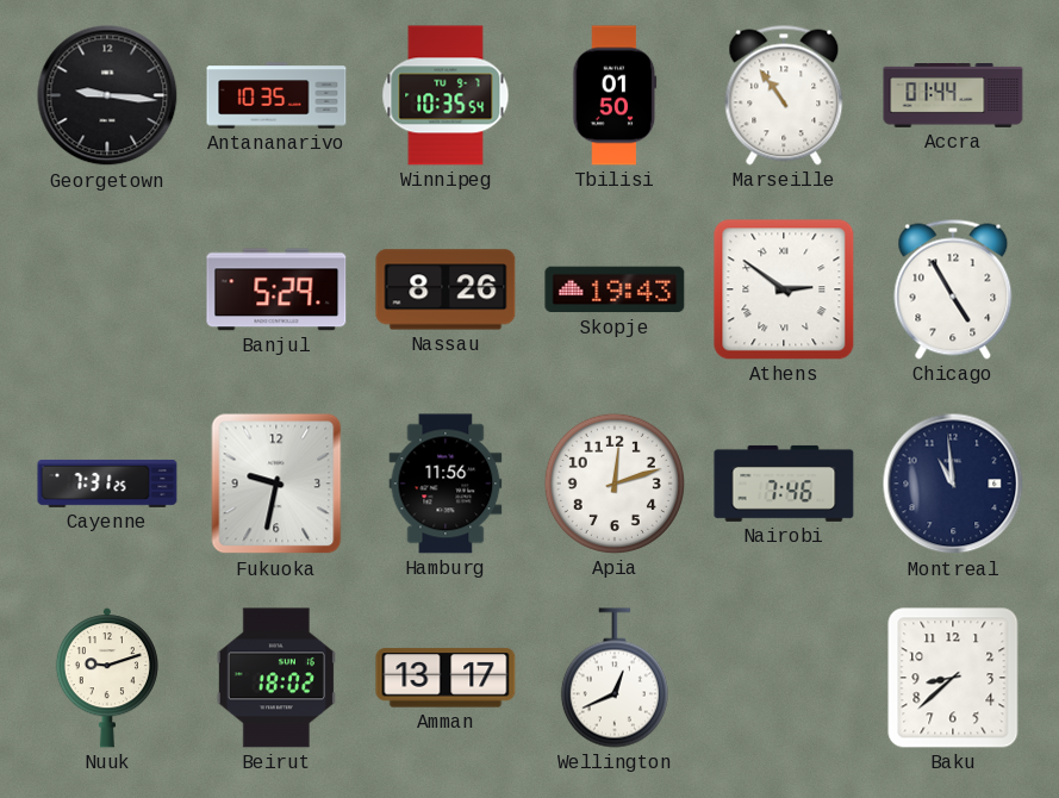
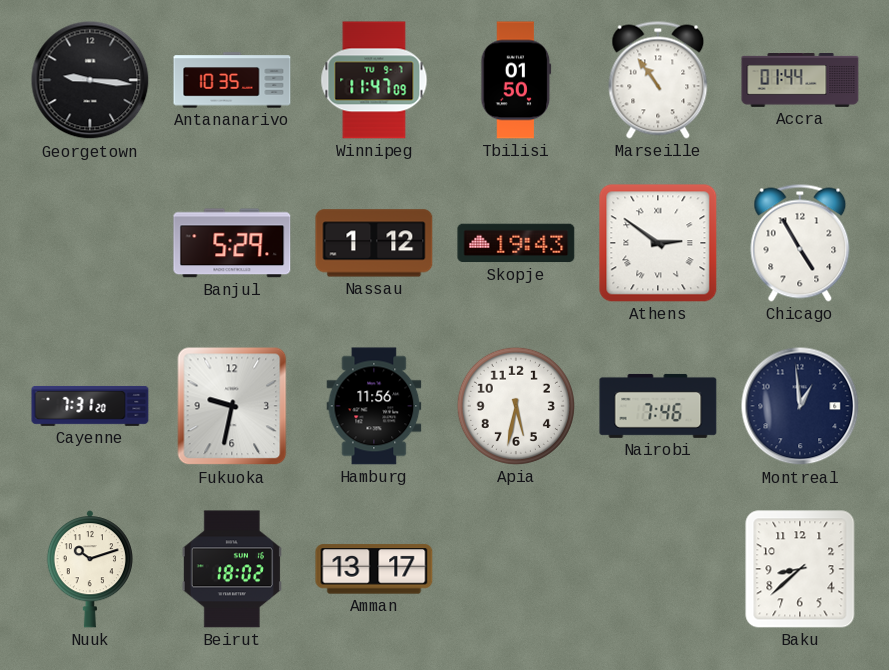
Winnipeg: 10:35 -> 11:47
Nassau: 8:26 -> 1:12
Cayenne: 7:31:25 -> 7:31:20
Apia: 12:12 -> 5:32
Montreal: 10:59 -> 12:59
Nuuk: 9:12 -> 10:12
Wellington: 12:41 -> none
